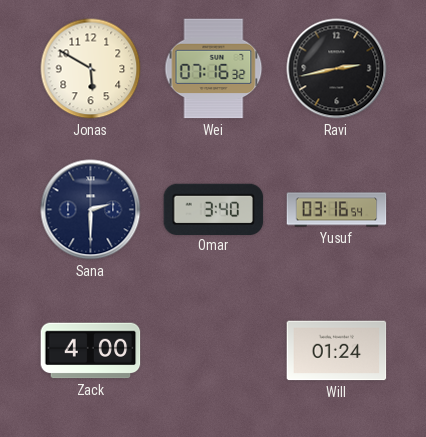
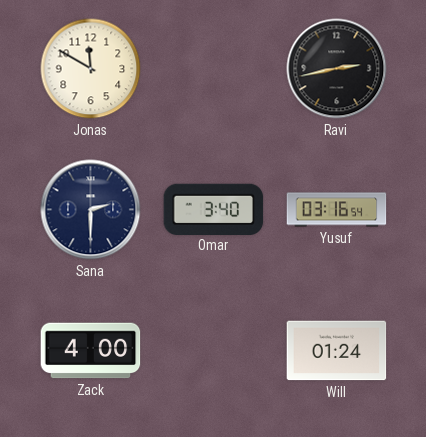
Jonas: 5:50 -> 11:50
Wei: 07:16 -> none
